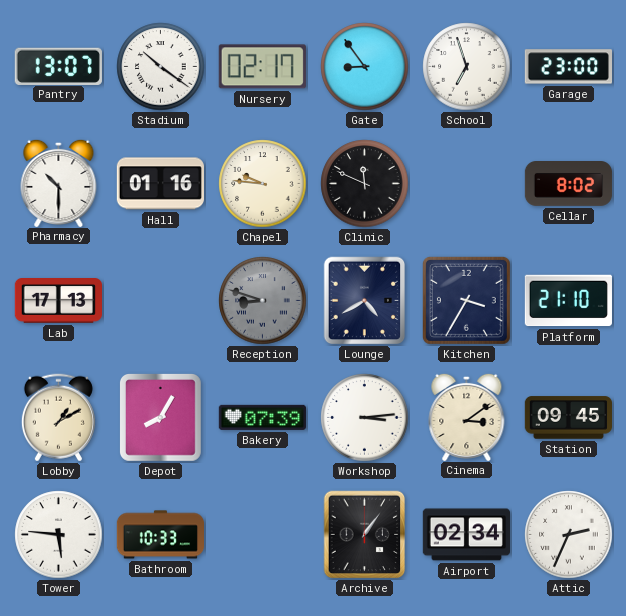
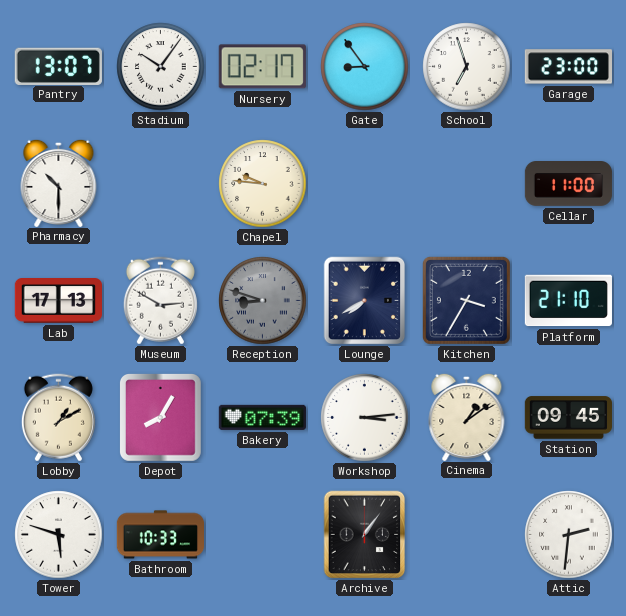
Stadium: 10:21 -> 10:06
Hall: 01:16 -> none
Clinic: 11:49 -> none
Cellar: 8:02 -> 11:00
Museum: none -> 2:50
Lounge: 4:40 -> 7:40
Cinema: 3:09 -> 1:09
Tower: 5:46 -> 5:48
Airport: 02:34 -> none
Attic: 2:34 -> 2:31
